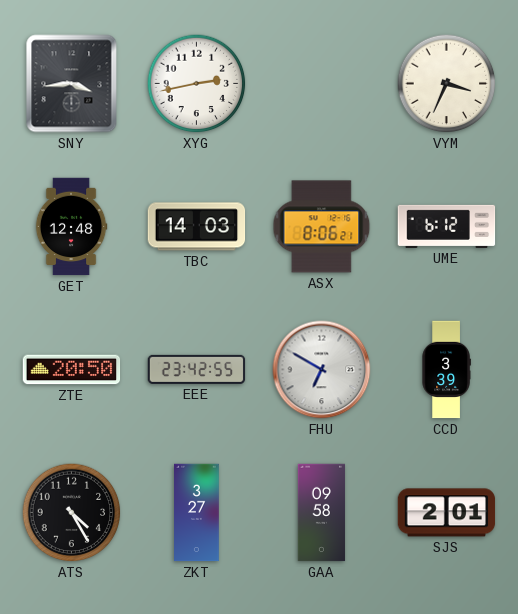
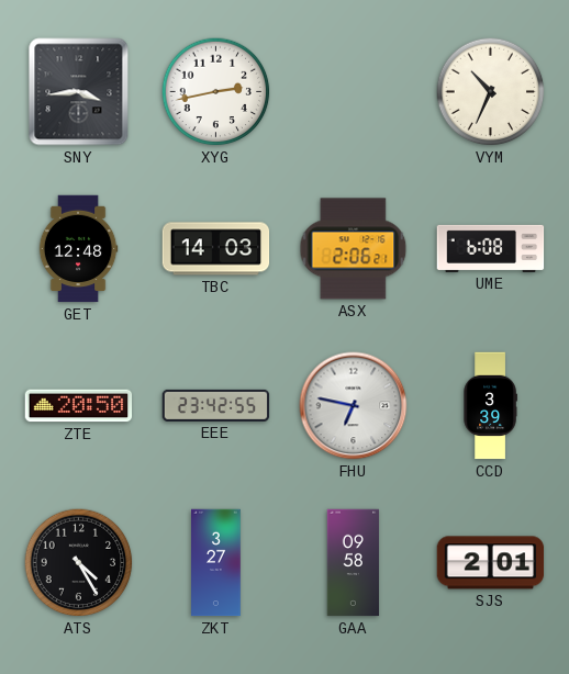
VYM: 3:34 -> 10:34
ASX: 8:06 -> 2:06
UME: 6:12 -> 6:08
FHU: 6:50 -> 6:47
